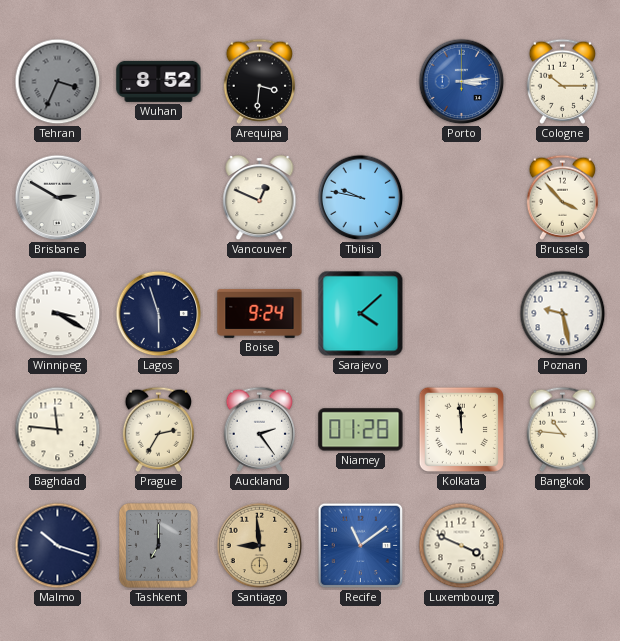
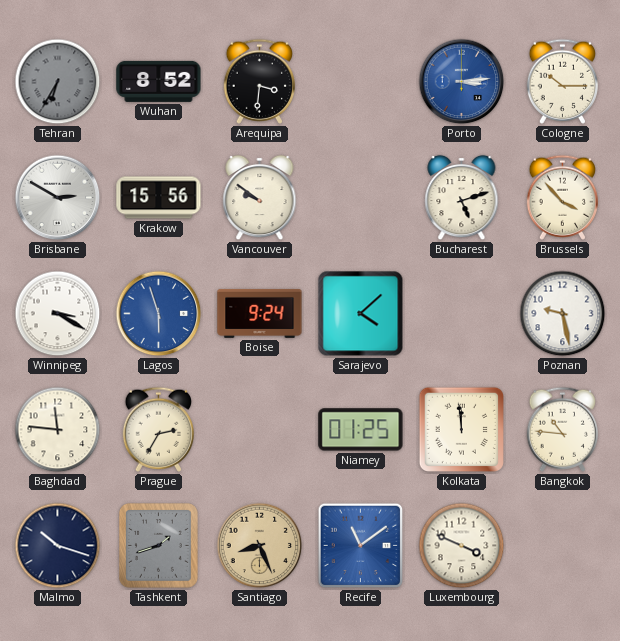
Tehran: 3:34 -> 6:35
Krakow: none -> 15:56
Vancouver: 12:49 -> 9:51
Tbilisi: 9:47 -> none
Bucharest: none -> 5:12
Lagos dial: navy -> blue
Auckland: 2:24 -> none
Niamey: 01:28 -> 01:25
Tashkent: 7:00 -> 1:42
Santiago: 8:59 -> 8:26
